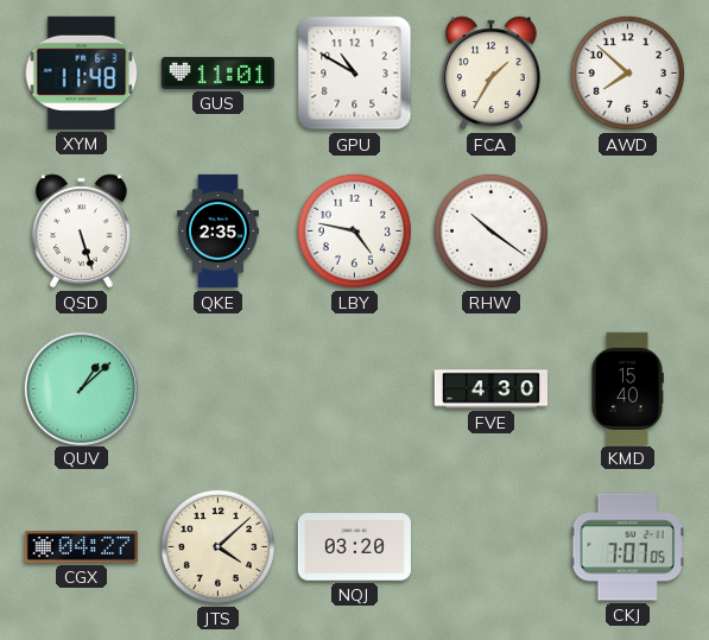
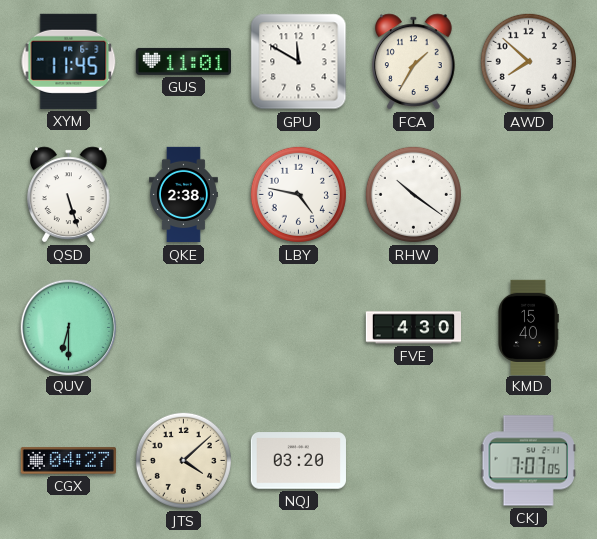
XYM: 11:48 -> 11:45
GPU: 10:50 -> 11:50
QKE: 2:35 -> 2:38
QUV: 1:08 -> 6:30
